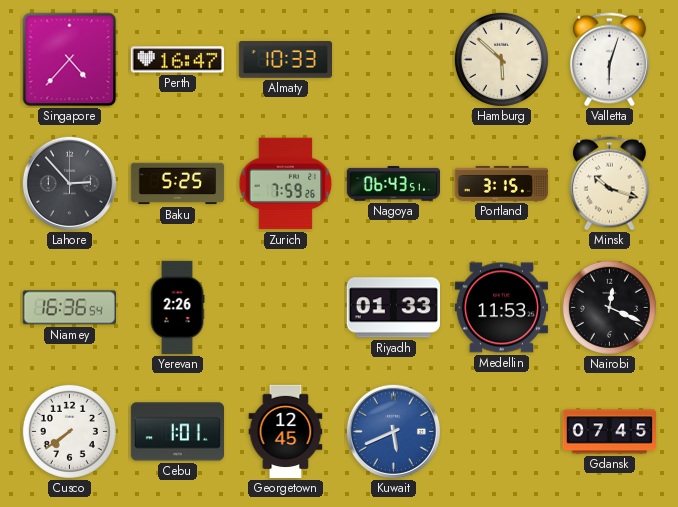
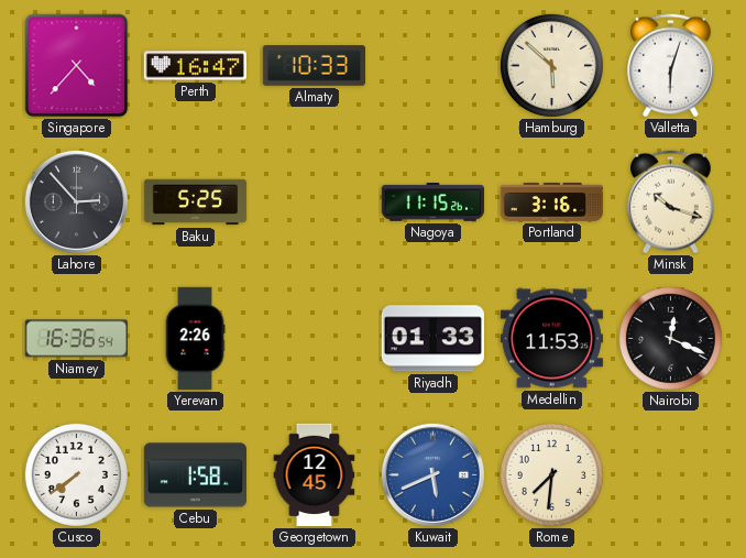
Zurich: 7:59 -> none
Nagoya: 06:43 -> 11:15
Portland: 3:15 -> 3:16
Cebu: 1:01 -> 1:58
Rome: none -> 7:31
Gdansk: 07:45 -> none
